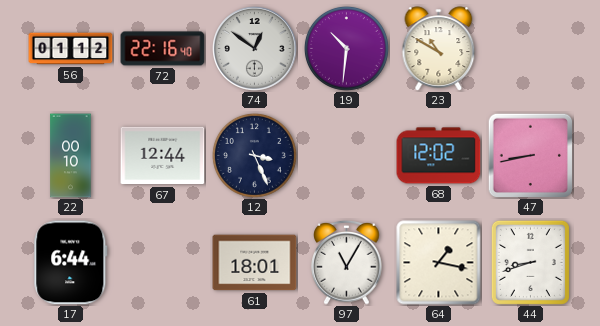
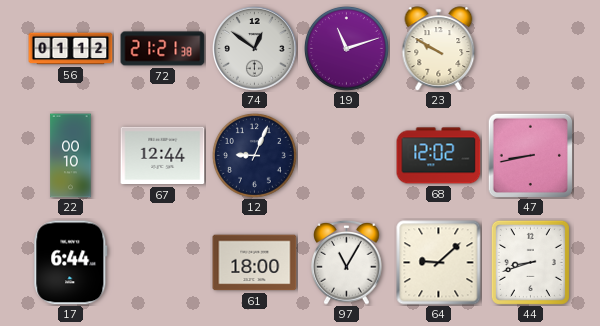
72: 22:16 -> 21:21
19: 10:31 -> 11:12
23: 10:50 -> 9:50
12: 3:26 -> 9:04
61: 18:01 -> 18:00
64: 1:17 -> 9:08
